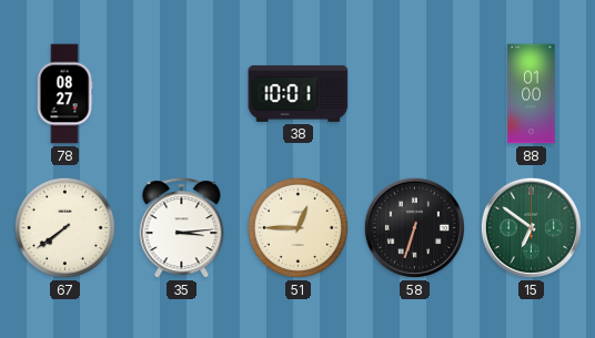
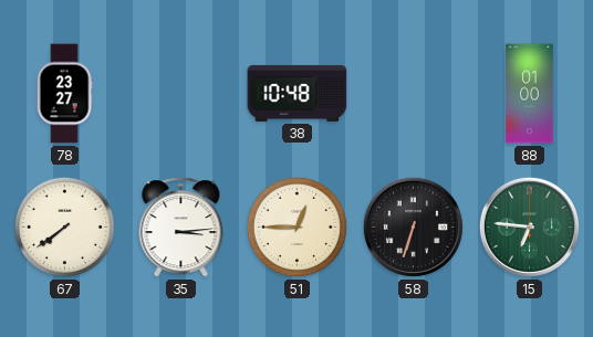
78: 08:27 -> 23:27
38: 10:01 -> 10:48
15: 6:51 -> 6:46
